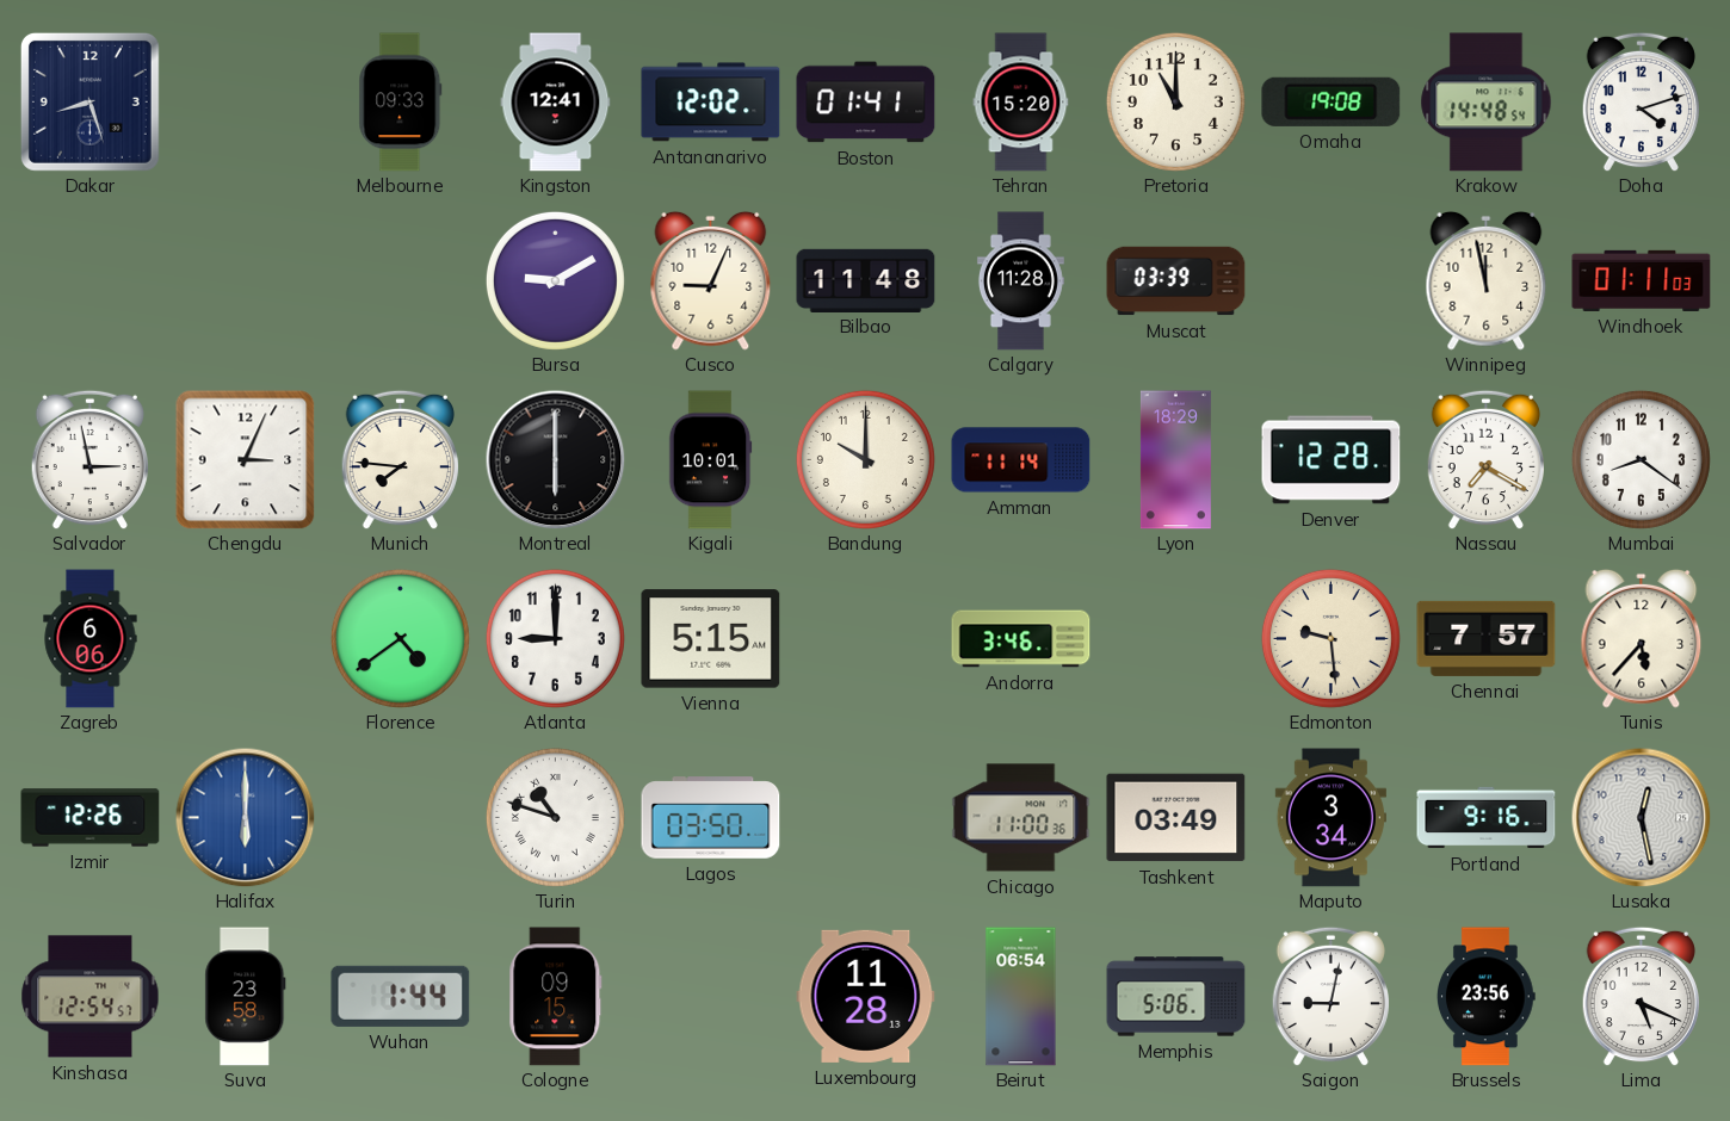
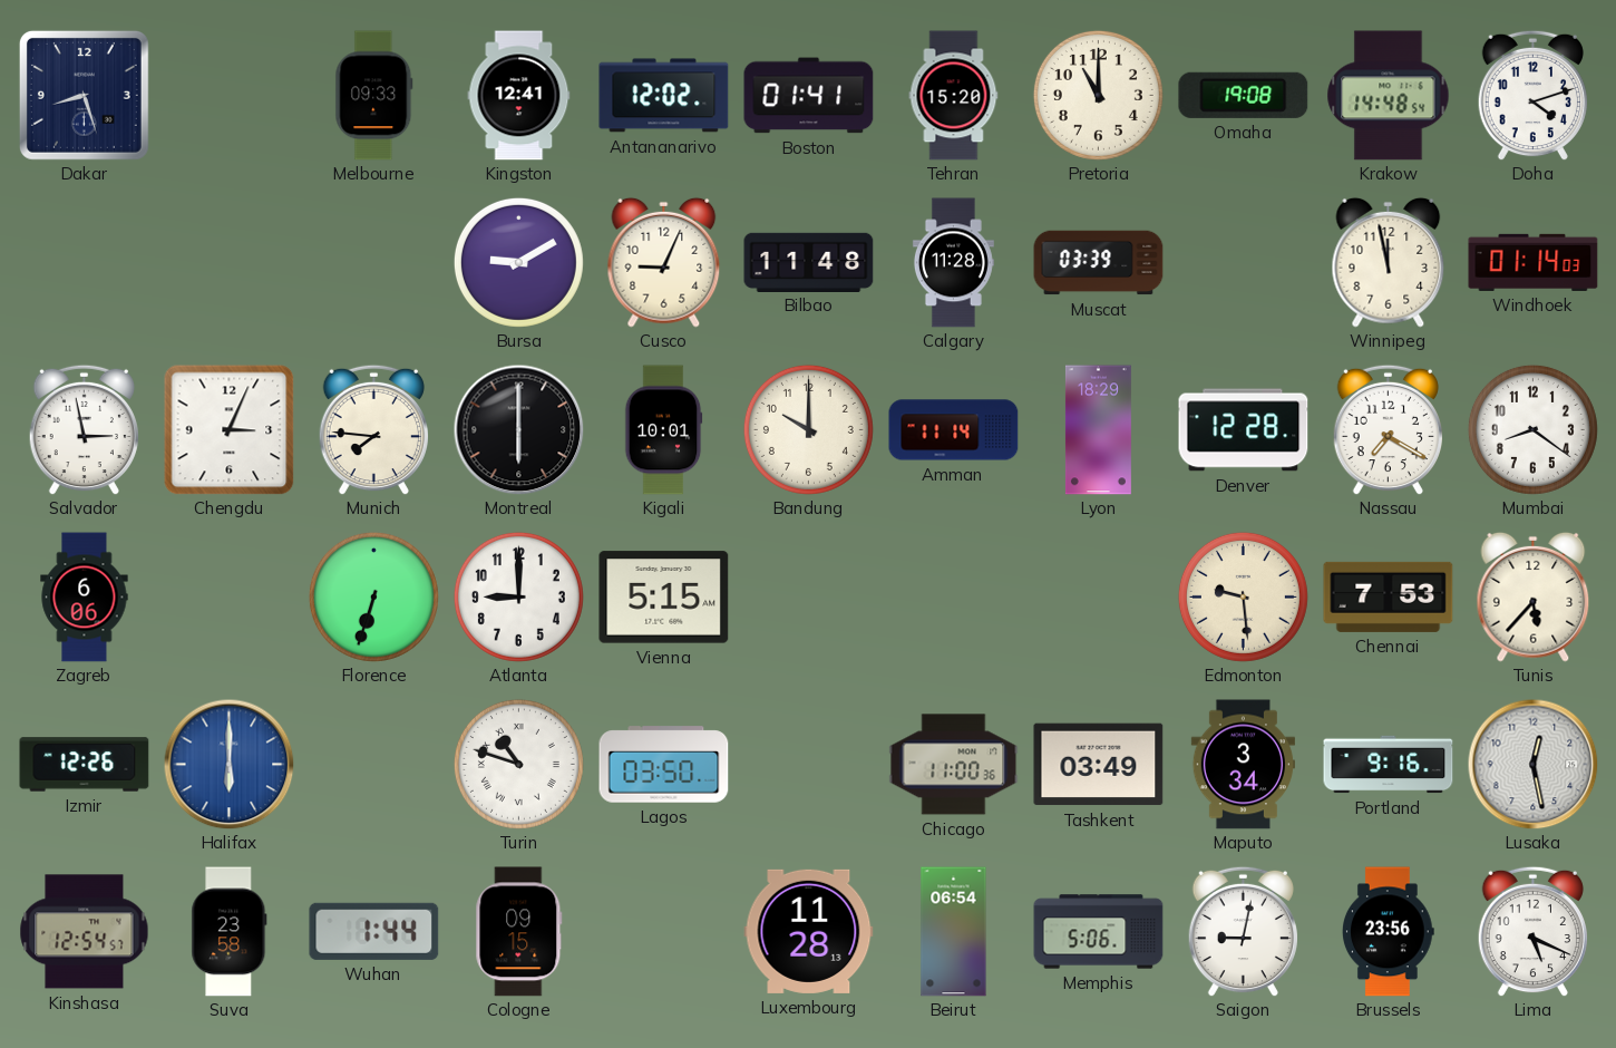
Windhoek: 01:11 -> 01:14
Florence: 4:39 -> 6:33
Andorra: 3:46 -> none
Chennai: 7:57 -> 7:53
